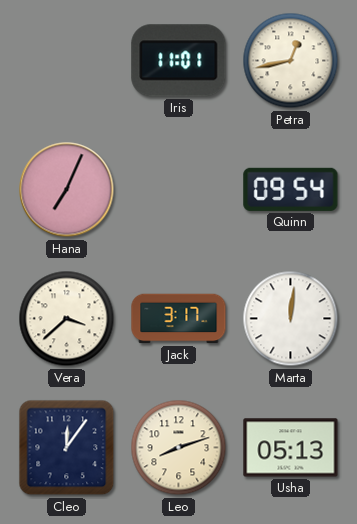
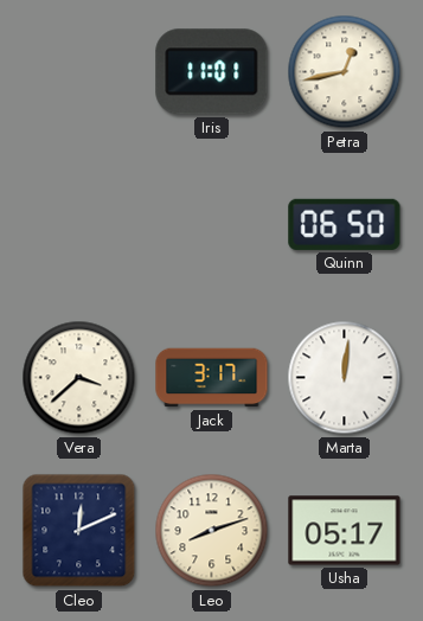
Hana: 7:04 -> none
Quinn: 09:54 -> 06:50
Cleo: 12:06 -> 12:11
Usha: 05:13 -> 05:17
